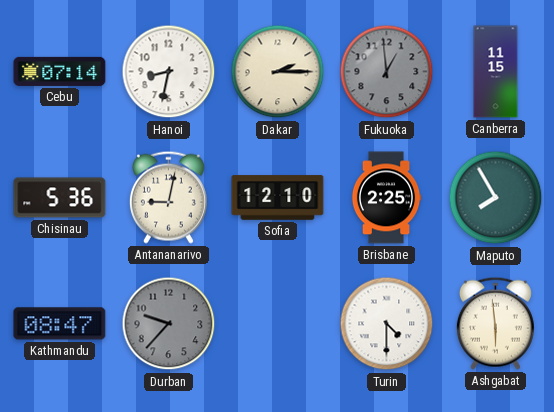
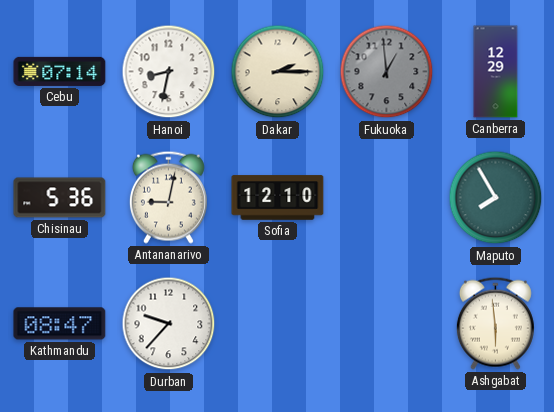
Canberra: 11:15 -> 12:29
Brisbane: 2:25 -> none
Durban dial: grey -> white
Turin: 4:30 -> none
